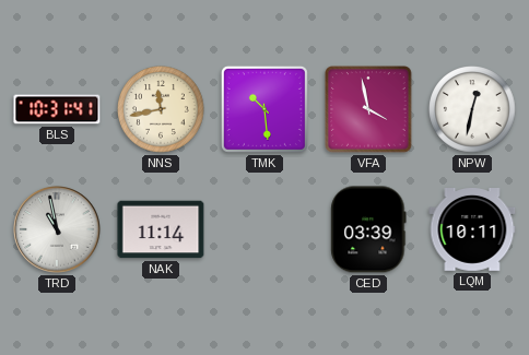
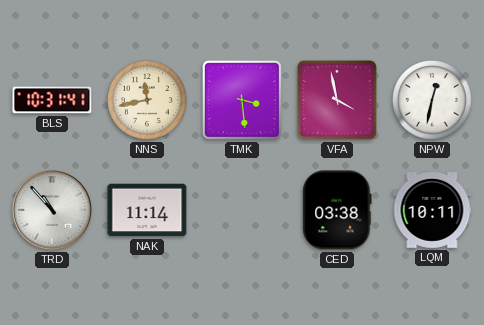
TMK: 10:29 -> 3:29
TRD: 10:58 -> 10:53
CED: 03:39 -> 03:38
